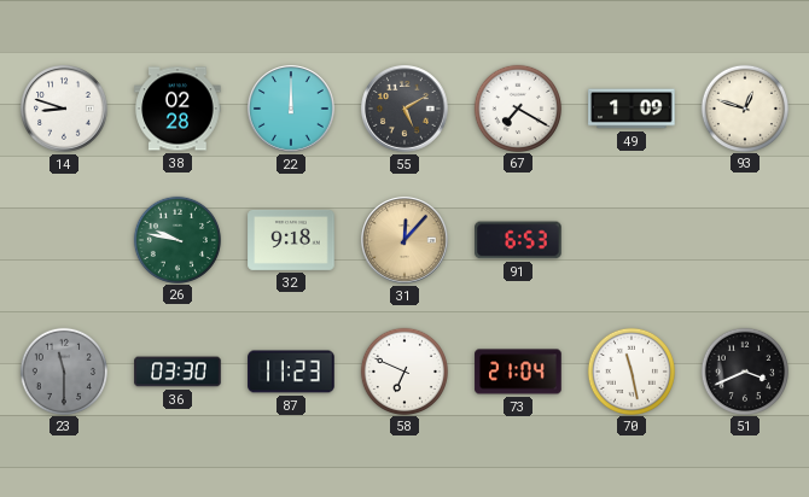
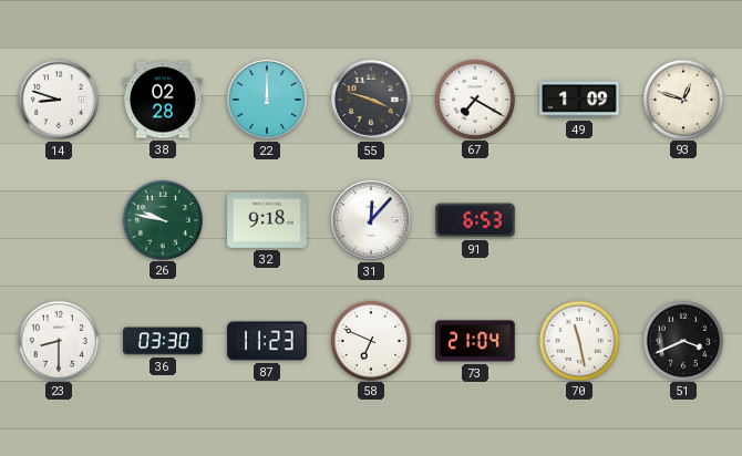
55: 5:10 -> 3:48
31 dial: champagne -> white
23: 11:30 -> 8:30
23 dial: grey -> white
